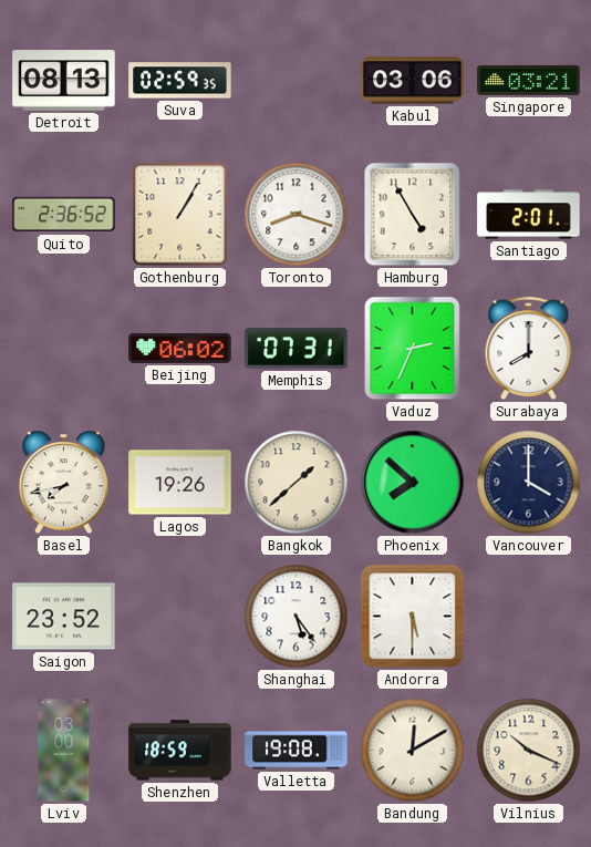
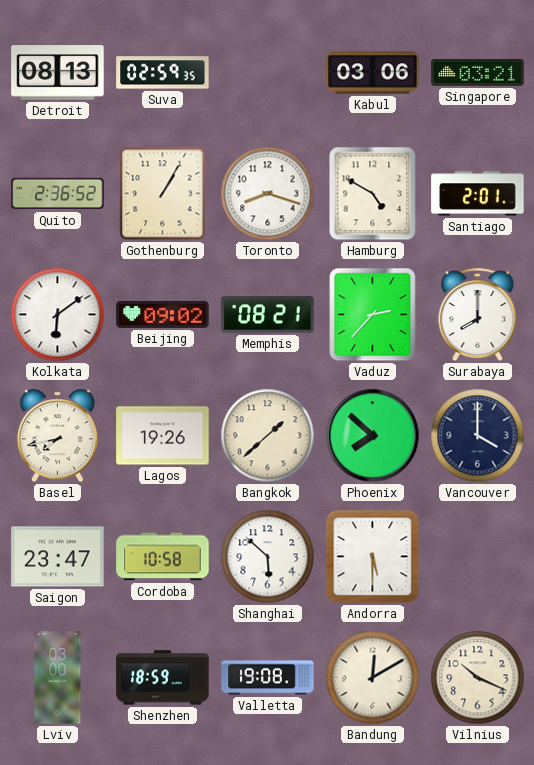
Hamburg: 4:55 -> 4:50
Kolkata: none -> 6:09
Beijing: 06:02 -> 09:02
Memphis: 07:31 -> 08:21
Vaduz: 2:34 -> 2:37
Saigon: 23:52 -> 23:47
Cordoba: none -> 10:58
Shanghai: 5:24 -> 5:52
